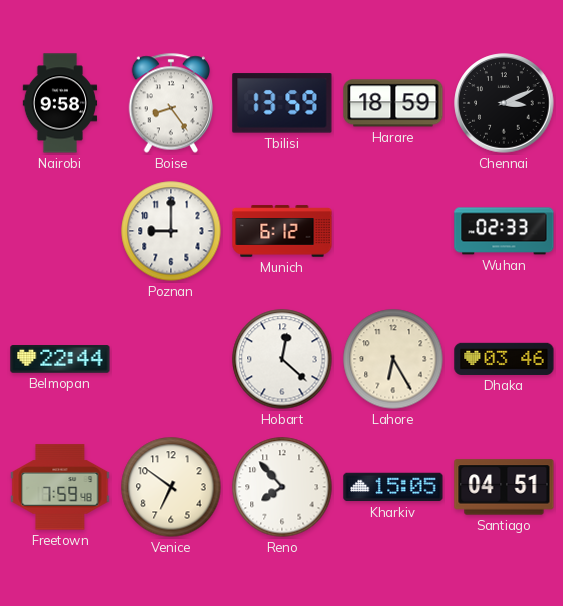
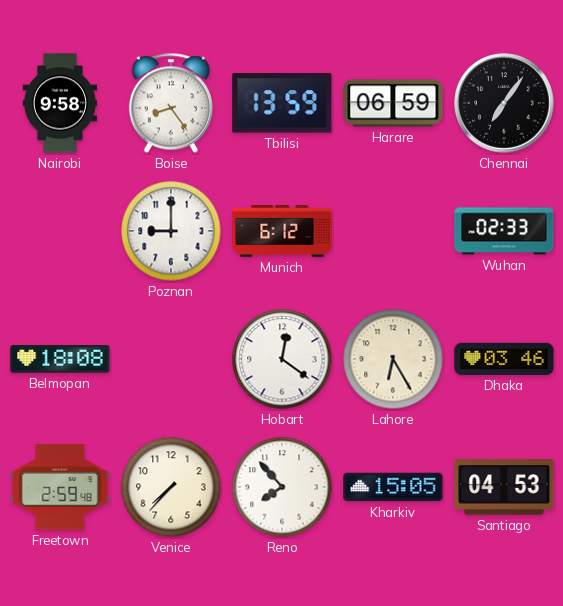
Harare: 18:59 -> 06:59
Chennai: 3:11 -> 7:06
Belmopan: 22:44 -> 18:08
Hobart: 12:22 -> 12:21
Freetown: 7:59 -> 2:59
Venice: 6:51 -> 7:37
Santiago: 04:51 -> 04:53
